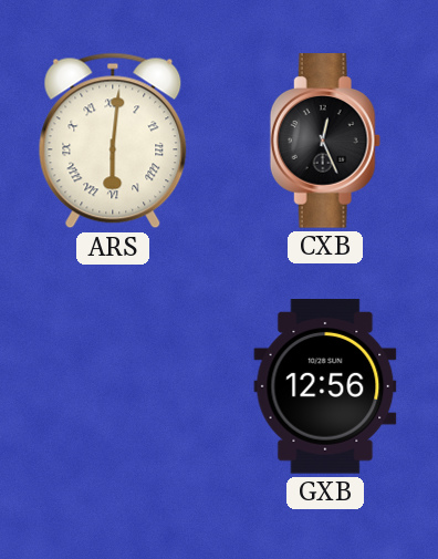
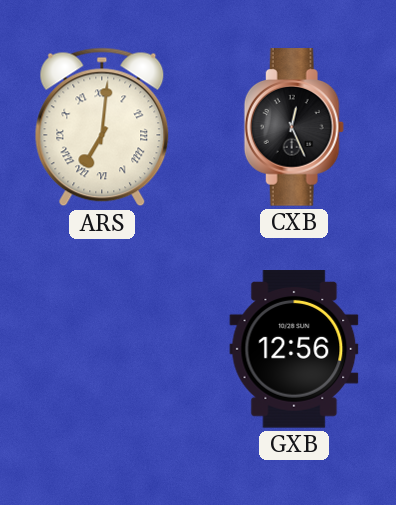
ARS: 6:01 -> 7:01
